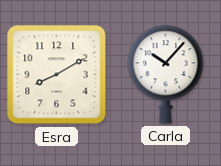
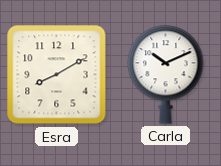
Carla: 10:07 -> 10:11
